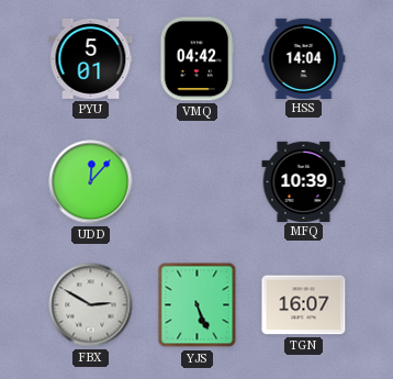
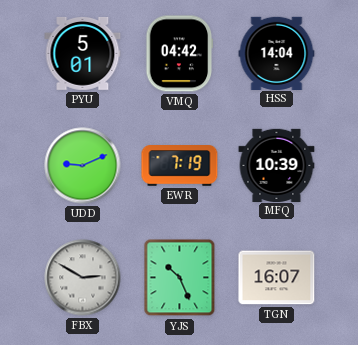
UDD: 12:07 -> 9:11
EWR: none -> 7:19
YJS: 5:26 -> 10:26
